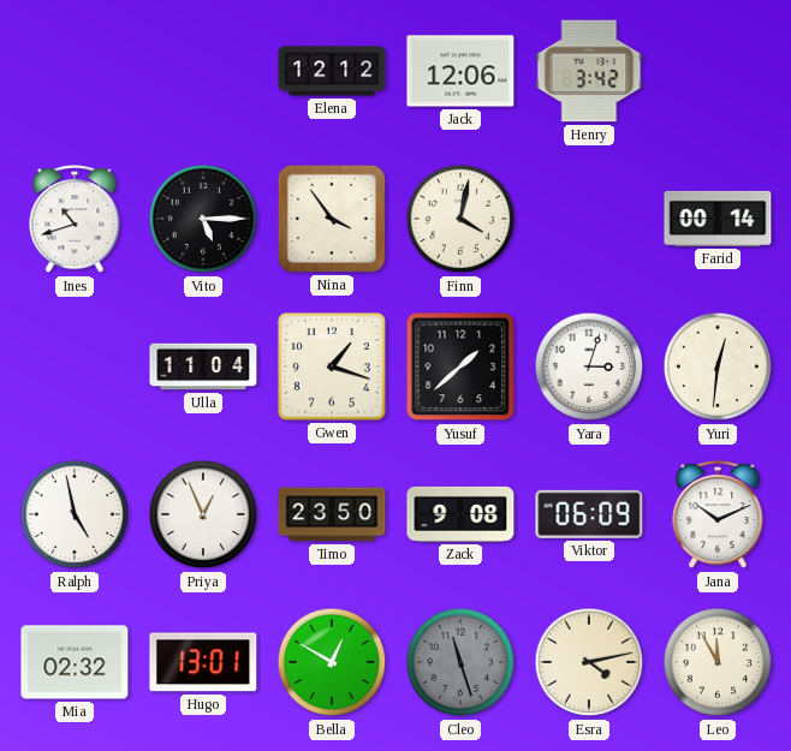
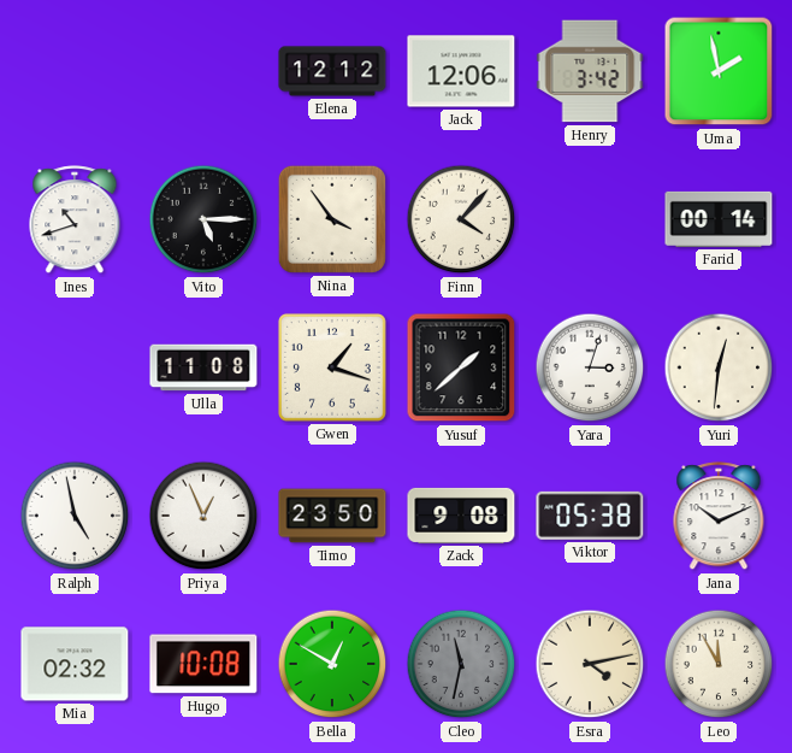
Uma: none -> 1:58
Finn: 4:02 -> 4:07
Ulla: 11:04 -> 11:08
Viktor: 06:09 -> 05:38
Hugo: 13:01 -> 10:08
Cleo: 11:27 -> 11:32
